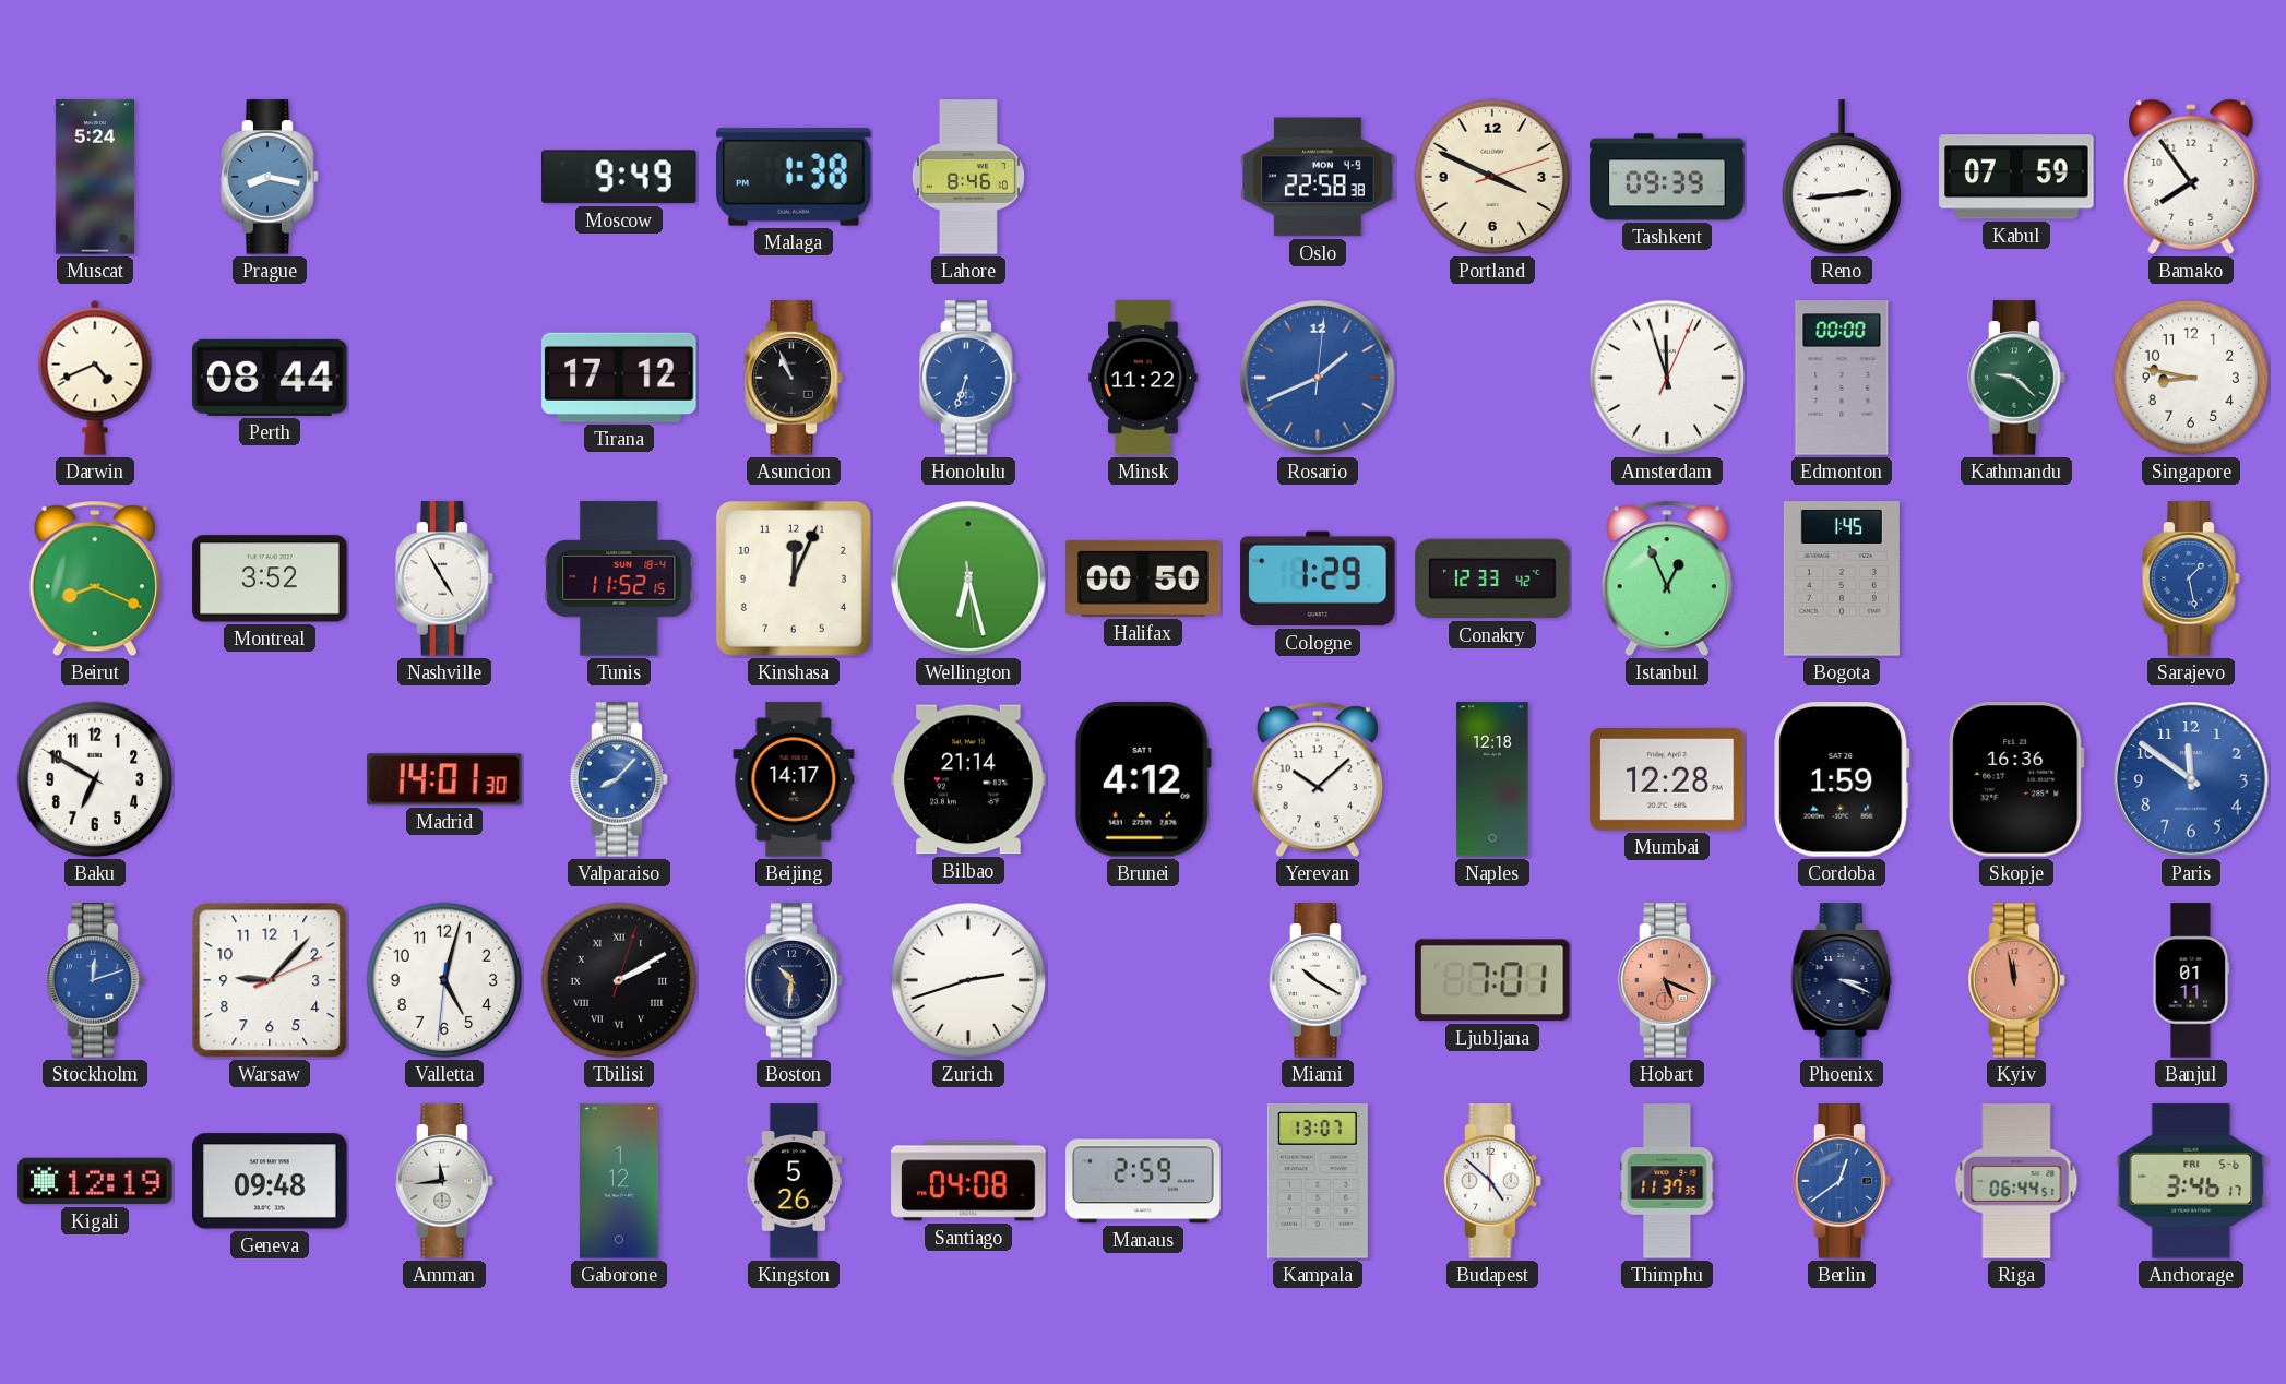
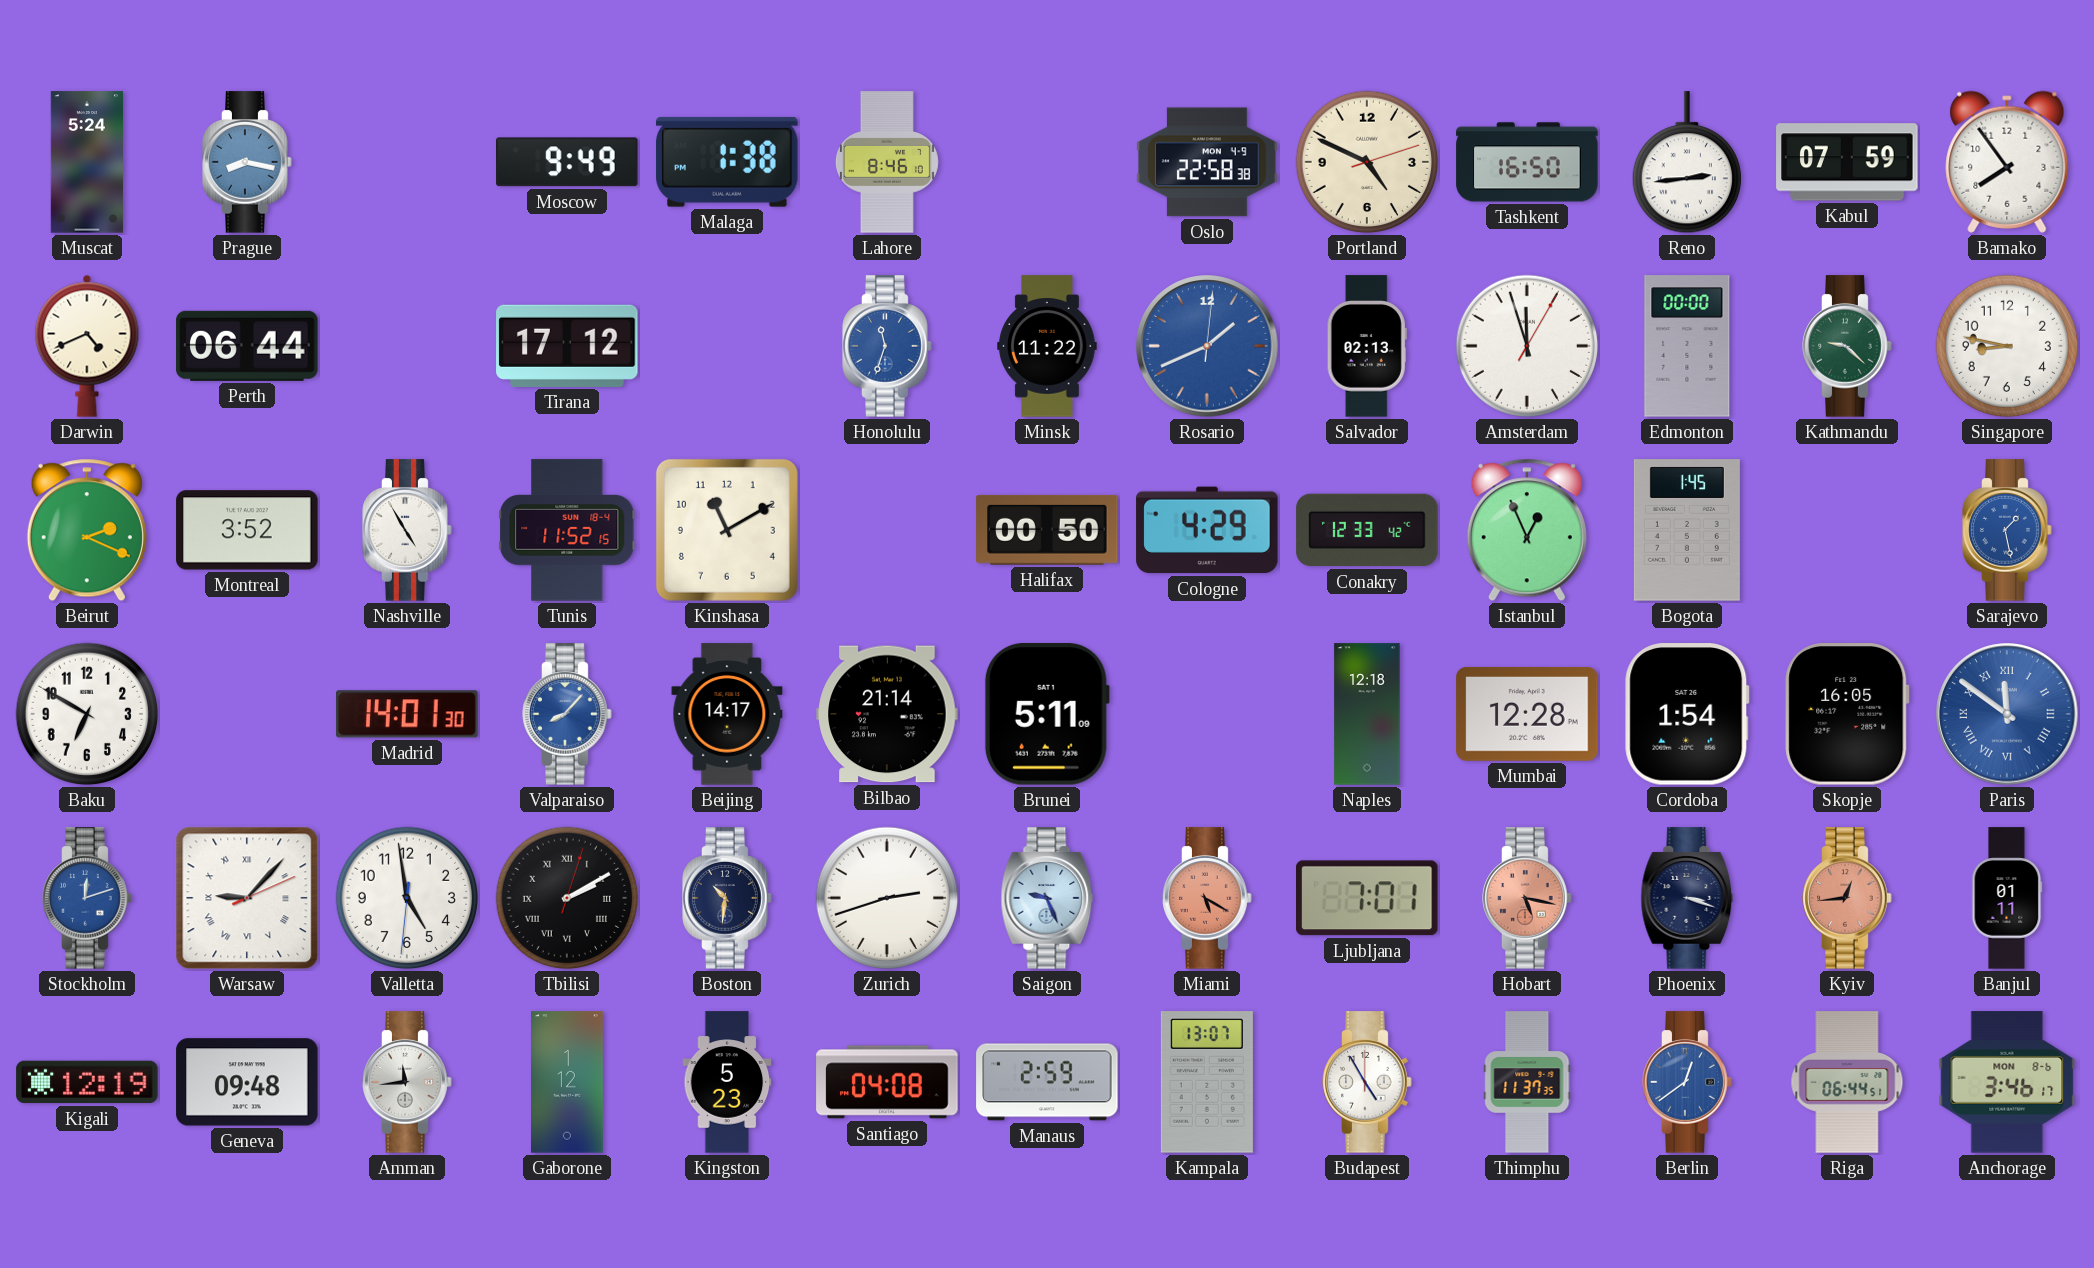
Portland: 3:49 -> 4:49
Tashkent: 09:39 -> 16:50
Perth: 08:44 -> 06:44
Asuncion: 10:56 -> none
Honolulu: 6:33 -> 11:33
Salvador: none -> 02:13
Amsterdam: 11:57:04 -> 11:57:05
Beirut: 8:19 -> 2:19
Kinshasa: 12:04 -> 11:10
Wellington: 6:27 -> none
Cologne: 1:29 -> 4:29
Brunei: 4:12 -> 5:11
Yerevan: 10:08 -> none
Cordoba: 1:59 -> 1:54
Skopje: 16:36 -> 16:05
Paris numerals: Arabic -> Roman
Warsaw numerals: Arabic -> Roman
Valletta: 5:02 -> 4:58
Saigon: none -> 9:26
Miami: 10:20 -> 5:20
Miami dial: white -> salmon
Hobart: 5:19 -> 5:17
Phoenix: 3:19 -> 3:18
Kyiv: 11:58 -> 12:44
Kingston: 5:26 -> 5:23
Budapest: 4:52 -> 4:55
Anchorage date: FRI 5-6 -> MON 8-6
